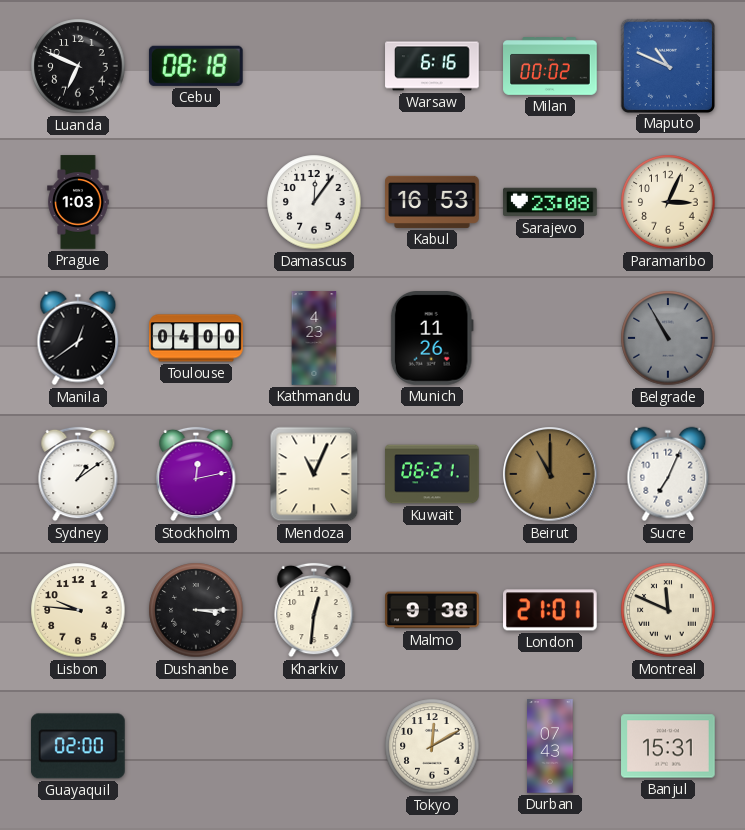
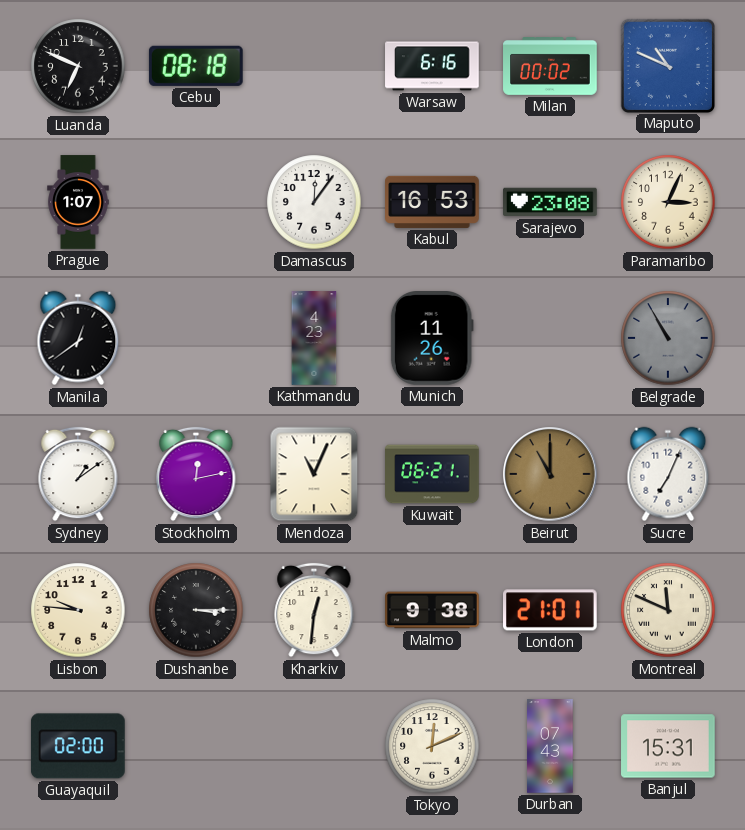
Prague: 1:03 -> 1:07
Toulouse: 04:00 -> none
Tokyo: 12:10 -> 12:11
